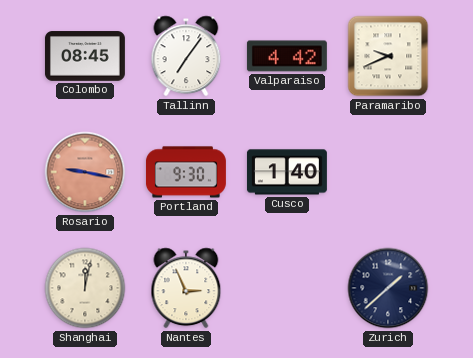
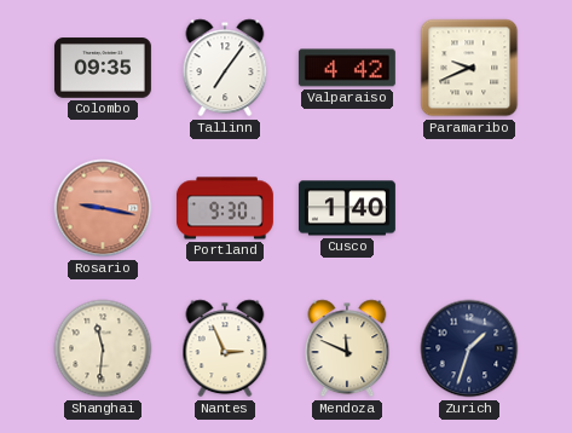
Colombo: 08:45 -> 09:35
Shanghai: 12:02 -> 11:31
Mendoza: none -> 11:49
Zurich: 1:38 -> 1:33
